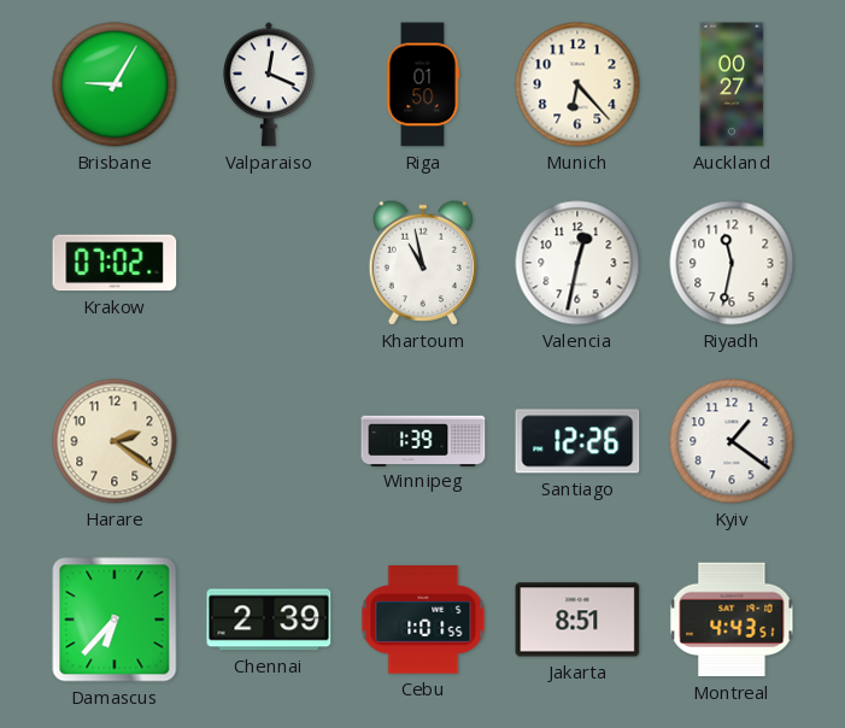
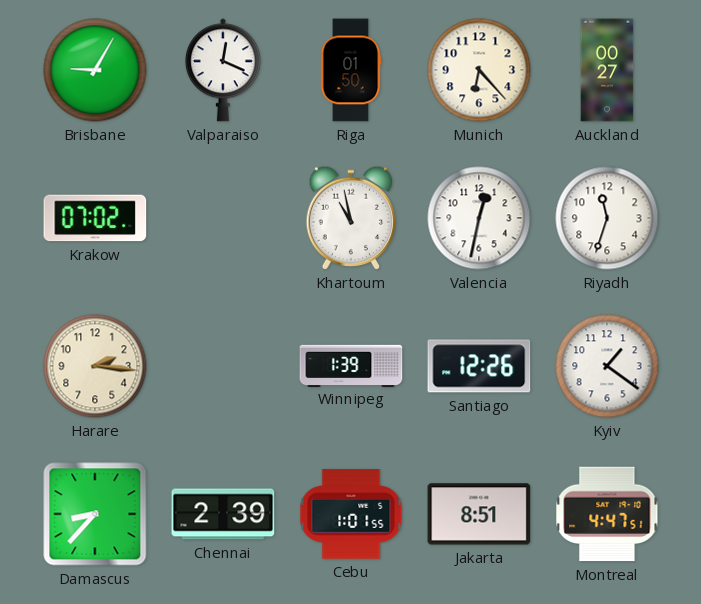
Riyadh: 11:32 -> 11:33
Harare: 2:21 -> 2:16
Damascus: 6:37 -> 8:37
Montreal: 4:43 -> 4:47
